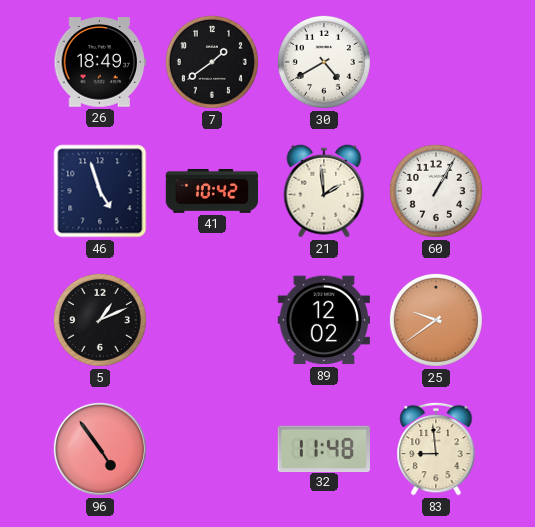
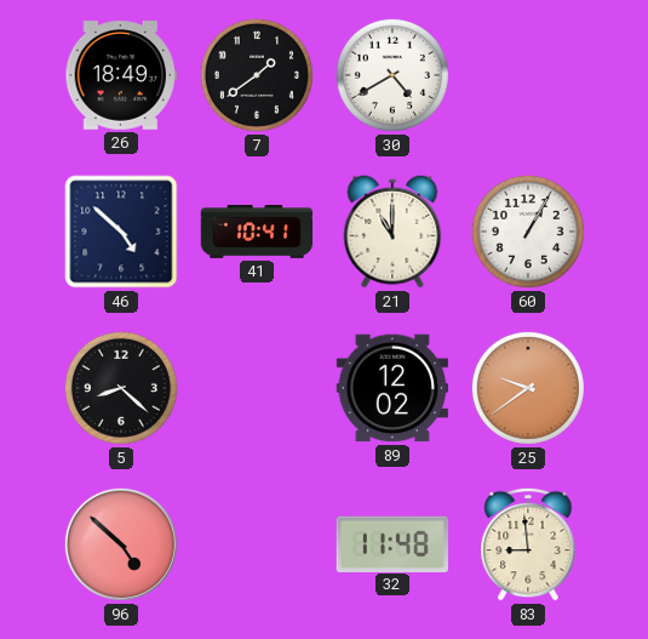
46: 4:57 -> 4:52
41: 10:42 -> 10:41
21: 1:59 -> 11:00
5: 1:11 -> 8:22
96: 4:54 -> 4:52
